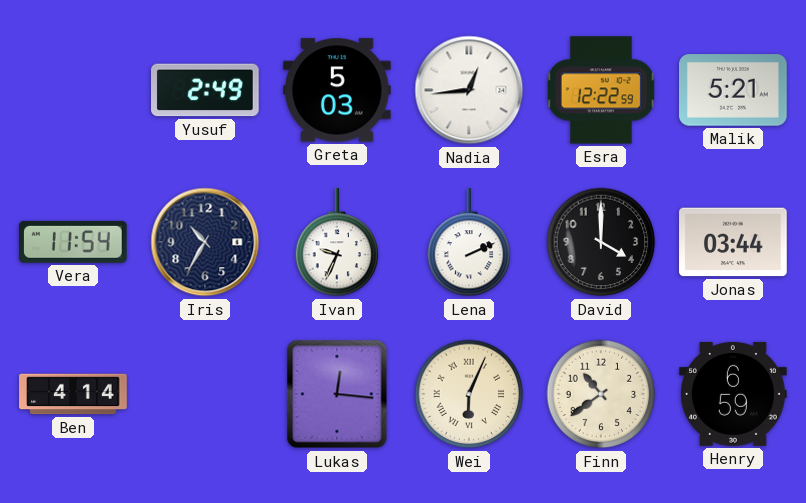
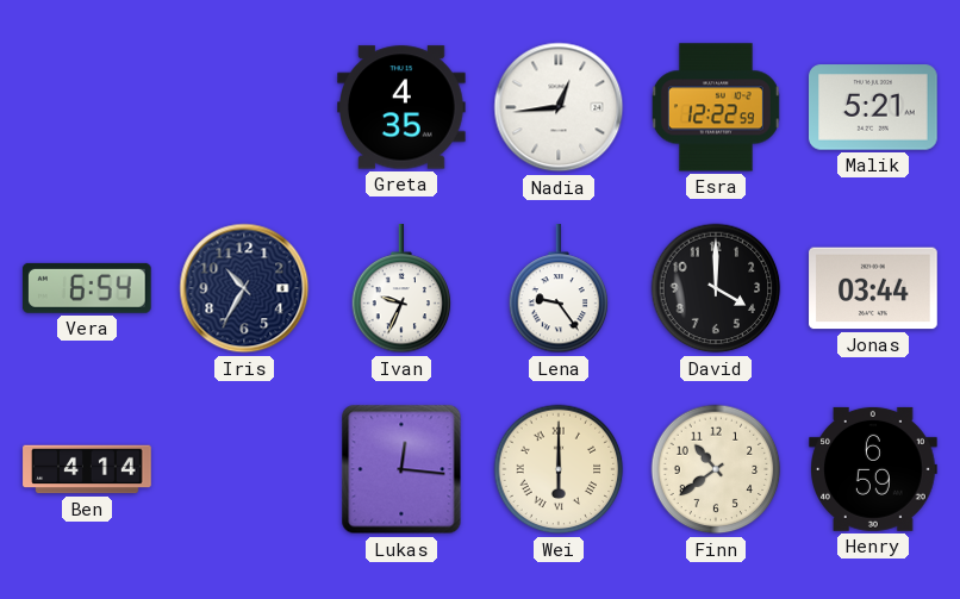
Yusuf: 2:49 -> none
Greta: 5:03 -> 4:35
Vera: 11:54 -> 6:54
Lena: 2:11 -> 9:24
Wei: 6:04 -> 6:00
